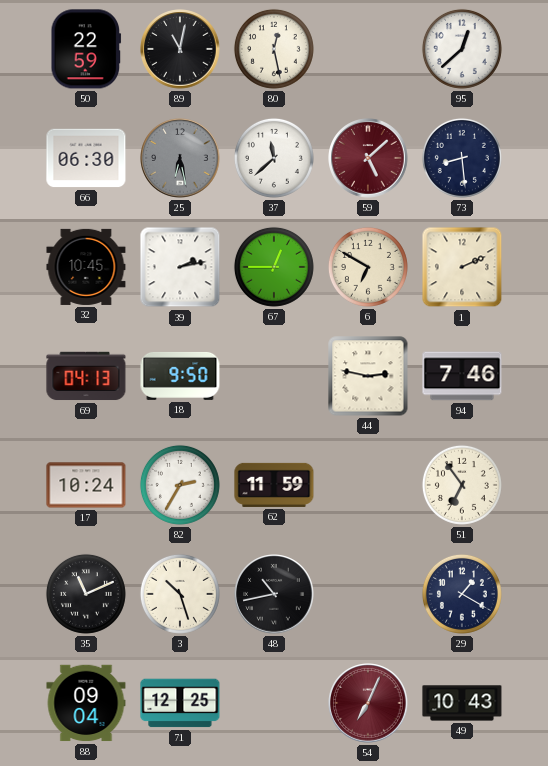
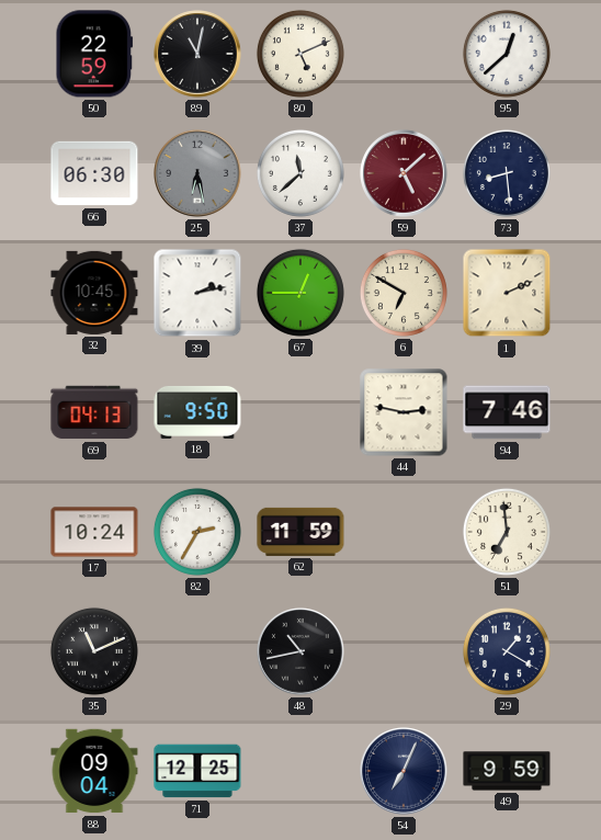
80: 12:28 -> 5:11
51: 6:54 -> 6:59
3: 10:27 -> none
54 dial: burgundy -> navy
49: 10:43 -> 9:59
